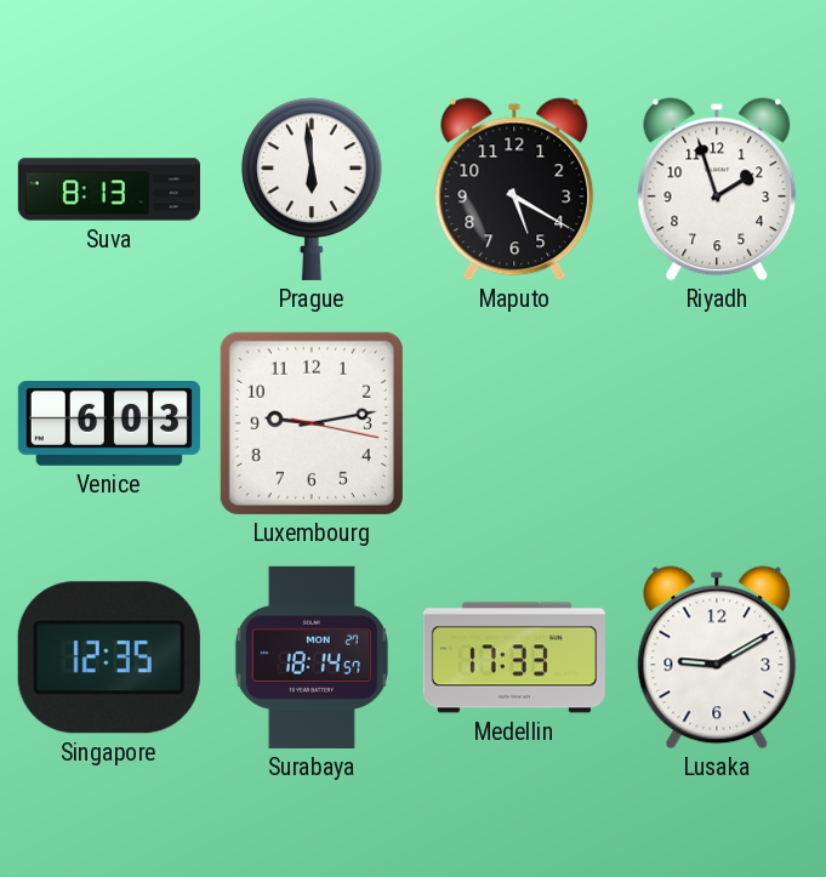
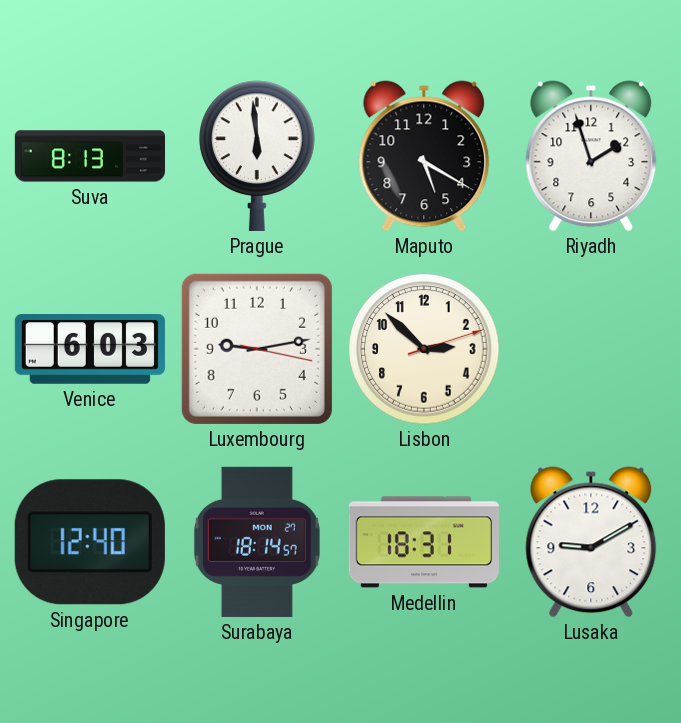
Lisbon: none -> 2:52
Singapore: 12:35 -> 12:40
Medellin: 17:33 -> 18:31
